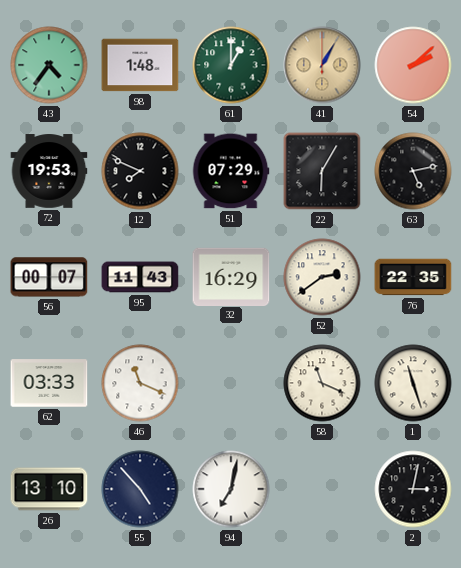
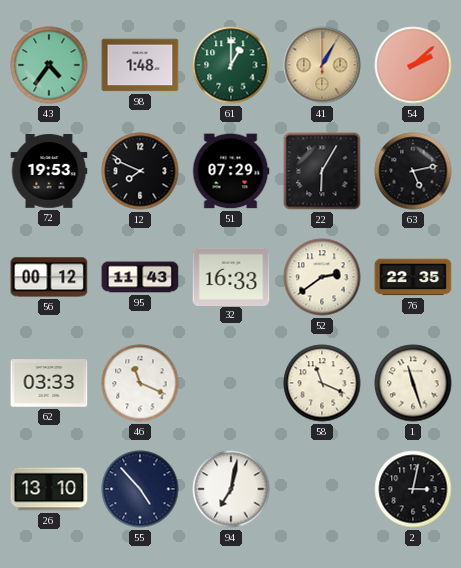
56: 00:07 -> 00:12
32: 16:29 -> 16:33
